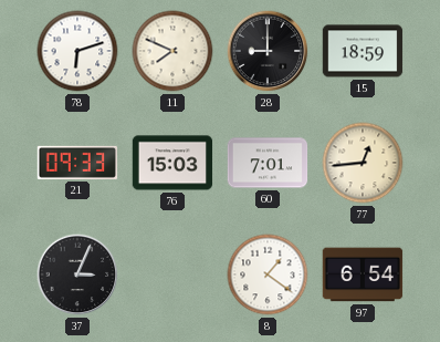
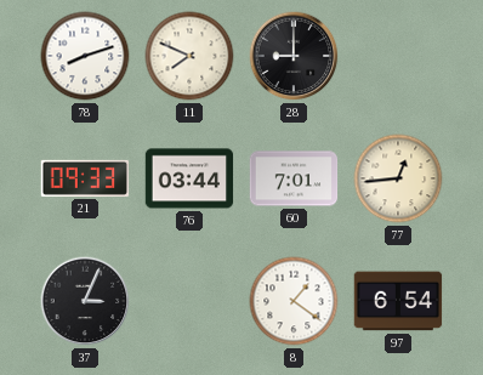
78: 6:12 -> 8:12
15: 18:59 -> none
76: 15:03 -> 03:44
